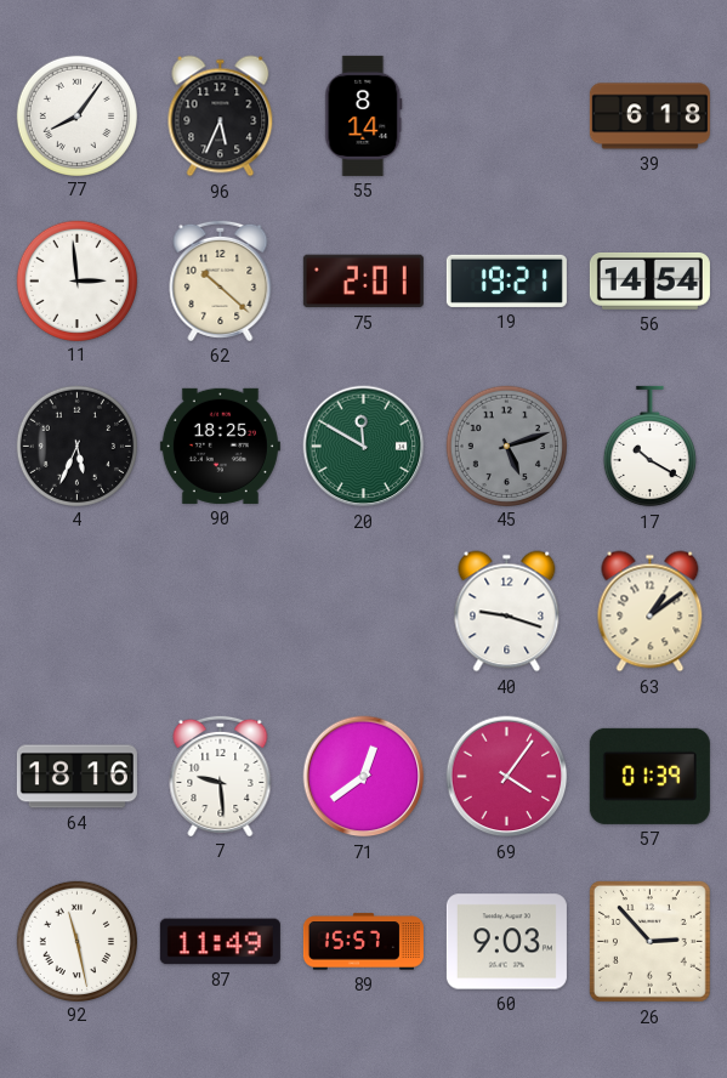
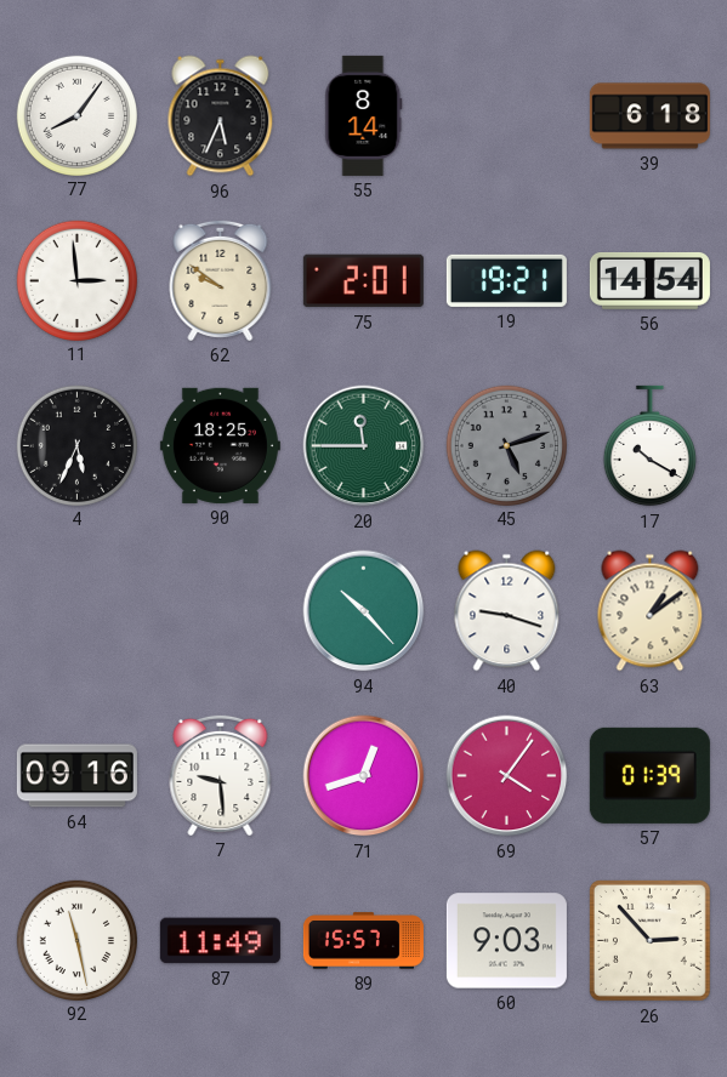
62: 10:22 -> 9:51
20: 11:50 -> 11:45
94: none -> 10:23
64: 18:16 -> 09:16
71: 12:39 -> 12:42
